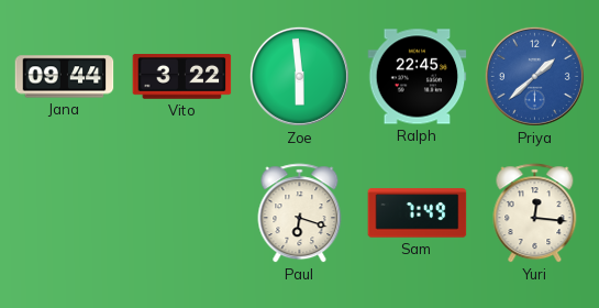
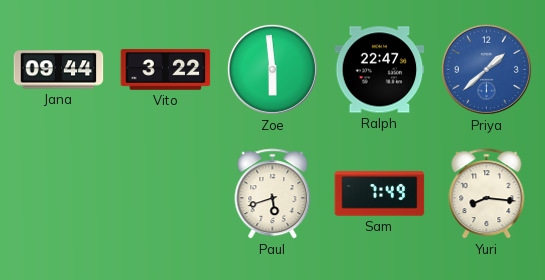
Ralph: 22:45 -> 22:47
Paul: 6:18 -> 5:42
Yuri: 12:16 -> 8:16
